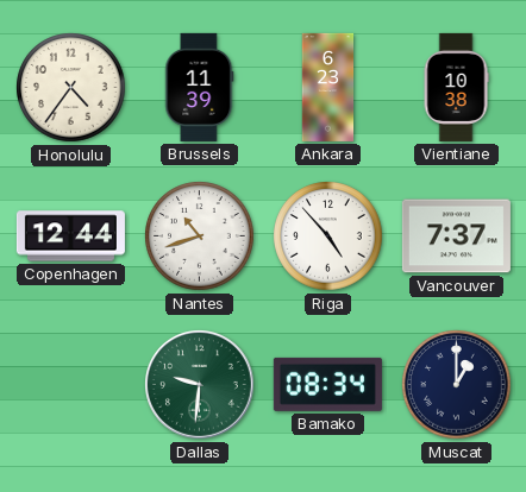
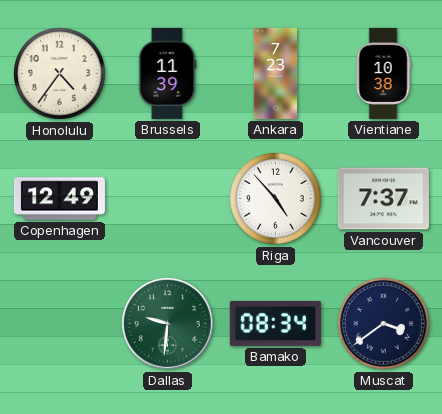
Ankara: 6:23 -> 7:23
Copenhagen: 12:44 -> 12:49
Nantes: 10:42 -> none
Muscat: 1:00 -> 3:39
